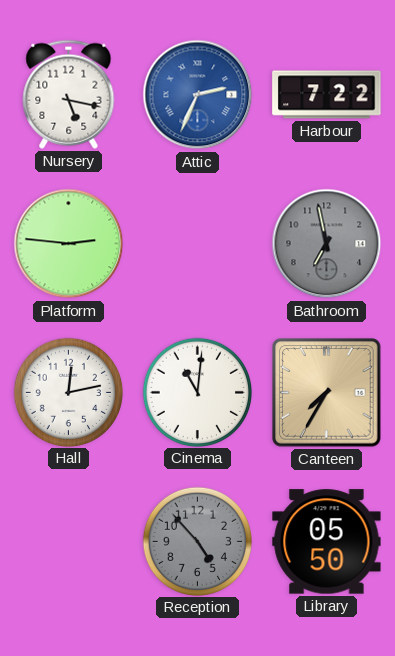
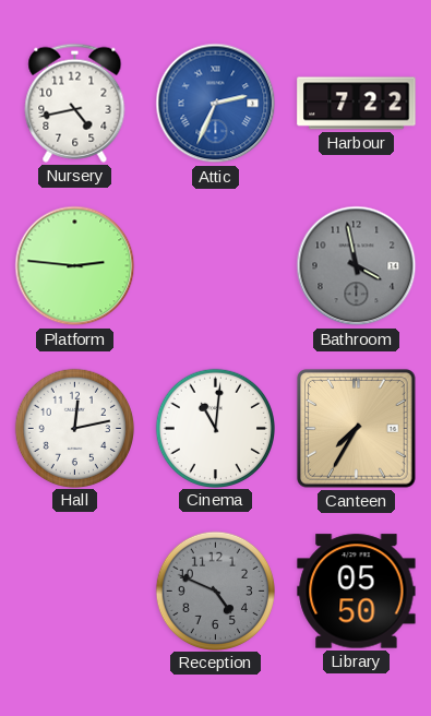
Nursery: 5:17 -> 4:43
Bathroom: 6:58 -> 3:58
Reception: 4:53 -> 4:49
